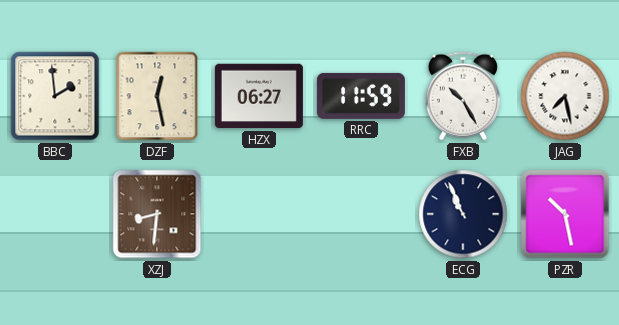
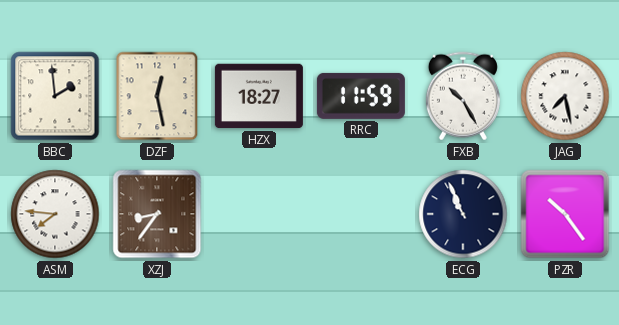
HZX: 06:27 -> 18:27
ASM: none -> 7:46
XZJ: 8:31 -> 8:36
PZR: 10:28 -> 10:24
